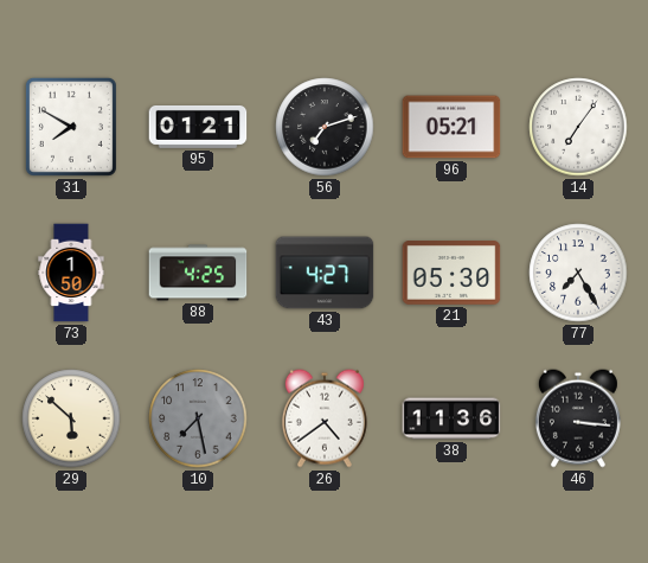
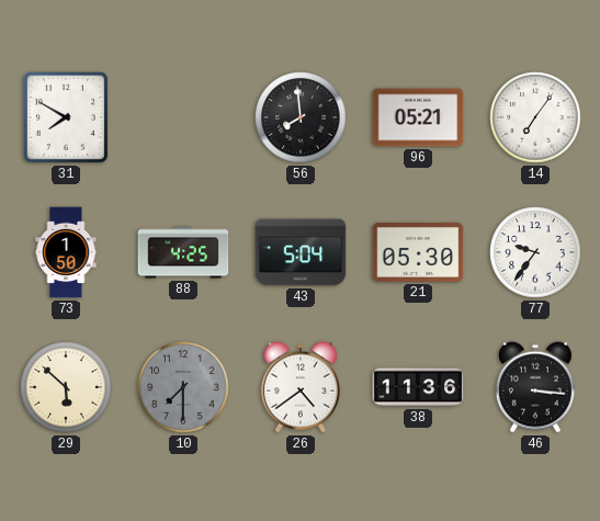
95: 01:21 -> none
56: 7:12 -> 7:59
43: 4:27 -> 5:04
77: 7:25 -> 9:36
10: 7:28 -> 7:30
